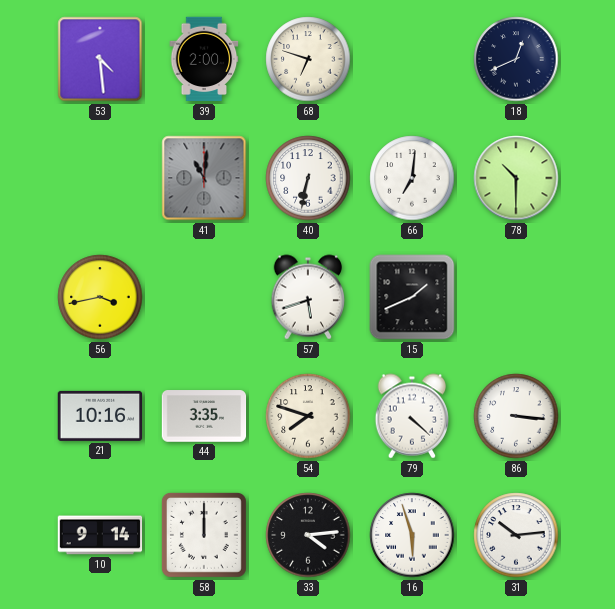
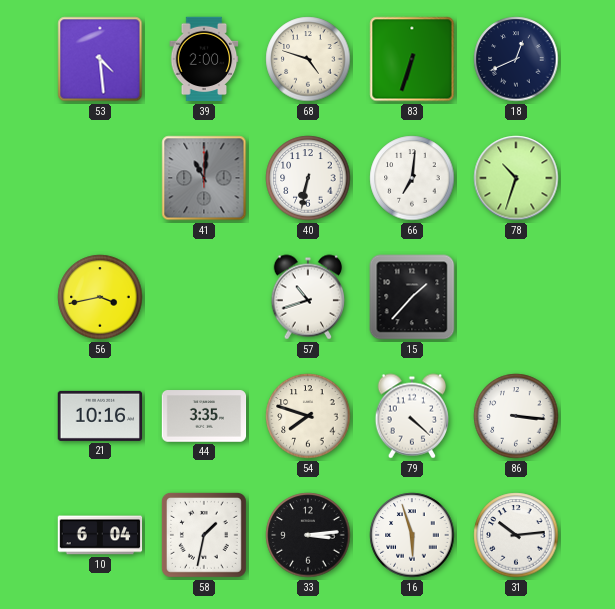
68: 6:48 -> 4:48
83: none -> 6:33
78: 10:30 -> 10:33
57: 5:42 -> 10:42
15: 1:41 -> 1:37
10: 9:14 -> 6:04
58: 12:00 -> 1:32
33: 4:14 -> 3:14
